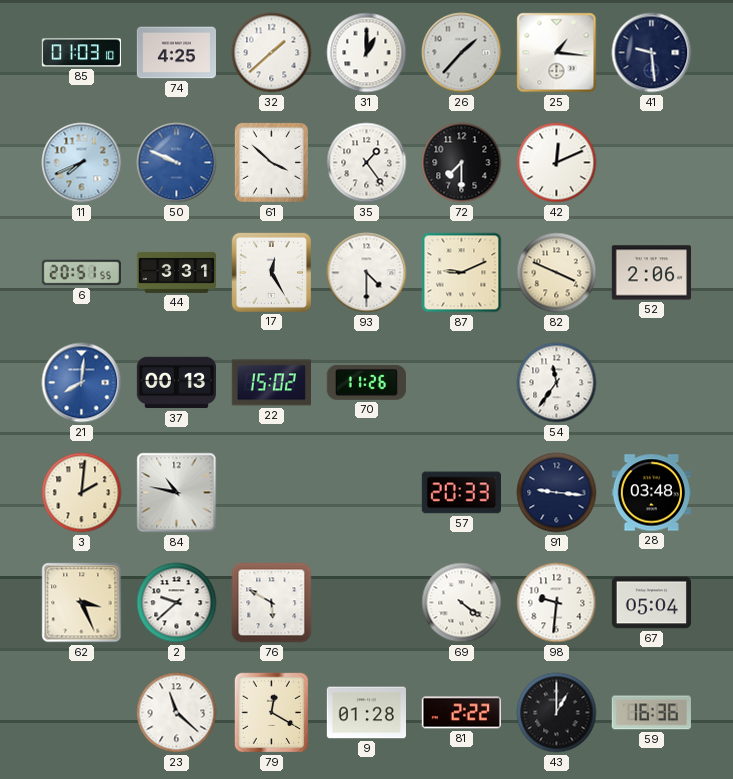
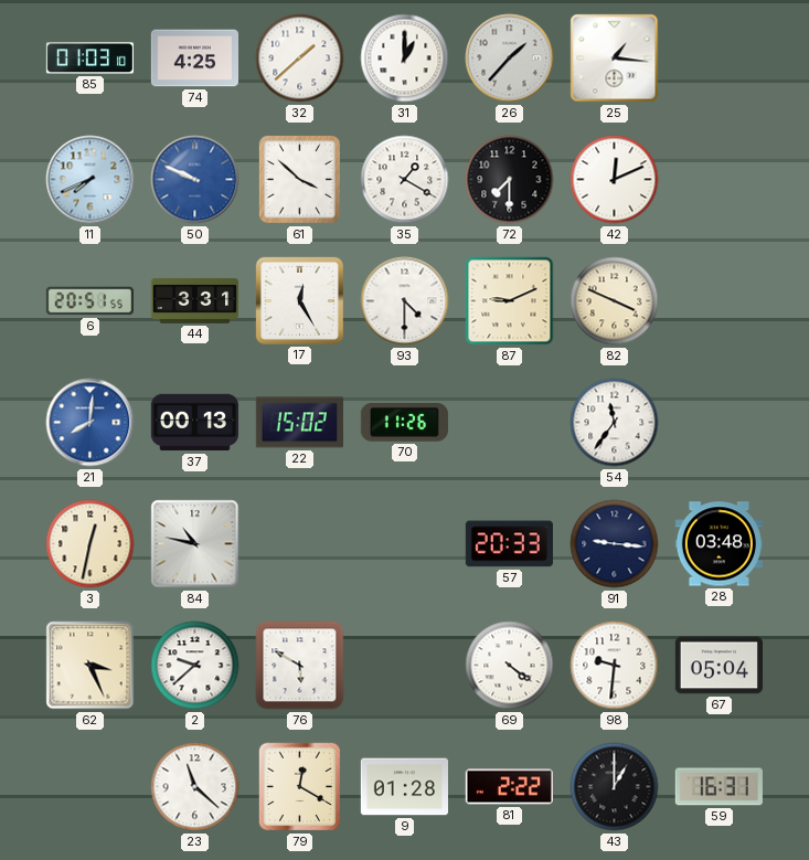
41: 9:29 -> none
35: 1:24 -> 1:20
52: 2:06 -> none
3: 2:01 -> 12:32
59: 16:36 -> 16:31
